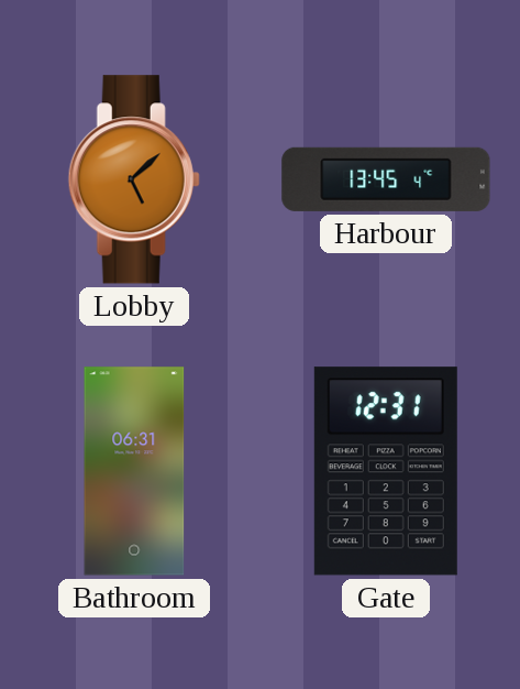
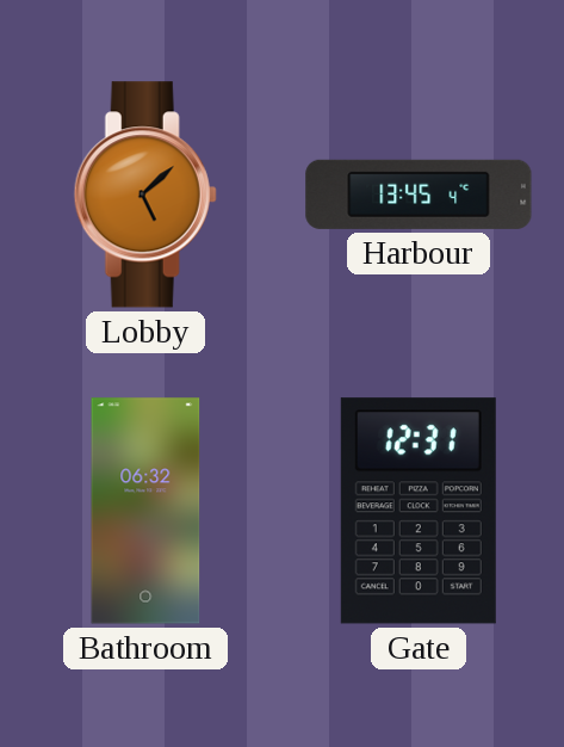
Bathroom: 06:31 -> 06:32
